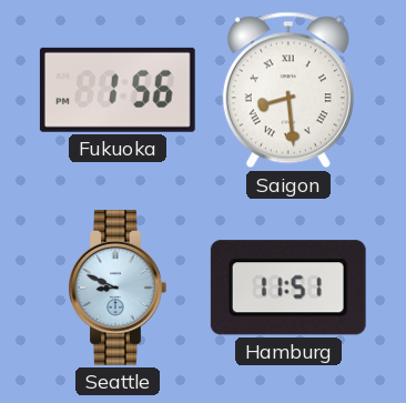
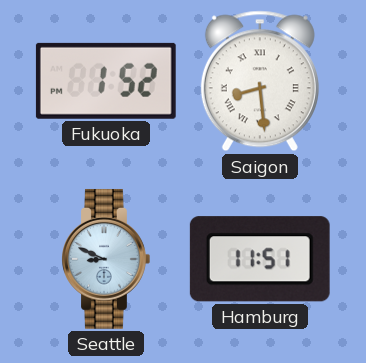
Fukuoka: 1:56 -> 1:52
